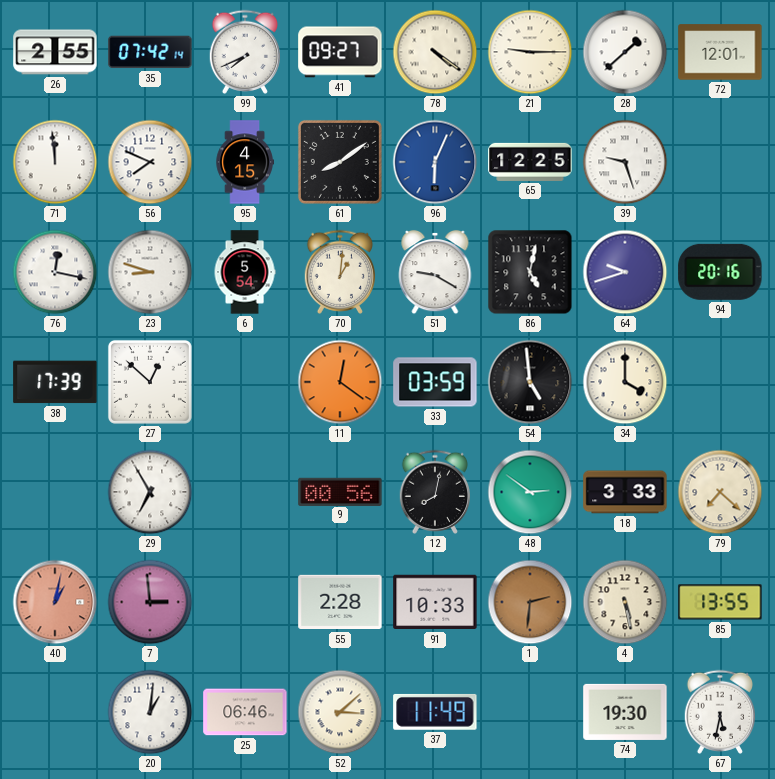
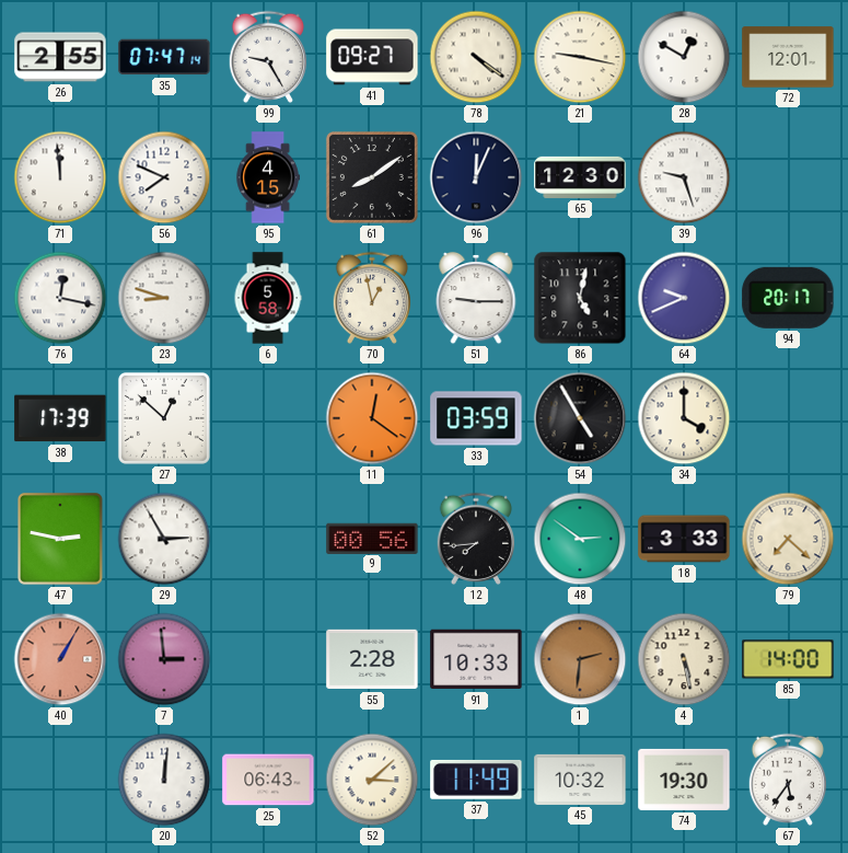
35: 07:42 -> 07:47
99: 7:41 -> 9:25
21: 9:15 -> 9:17
28: 1:38 -> 12:50
96: 6:04 -> 12:04
96 dial: blue -> navy
65: 12:25 -> 12:30
6: 5:54 -> 5:58
70: 1:01 -> 12:58
51: 9:20 -> 9:15
64: 9:42 -> 9:41
94: 20:16 -> 20:17
54: 4:59 -> 4:55
47: none -> 2:47
29: 6:55 -> 2:55
12: 8:02 -> 7:44
40: 1:02 -> 1:05
85: 13:55 -> 14:00
20: 1:01 -> 12:01
25: 06:46 -> 06:43
45: none -> 10:32
67: 5:32 -> 5:36
